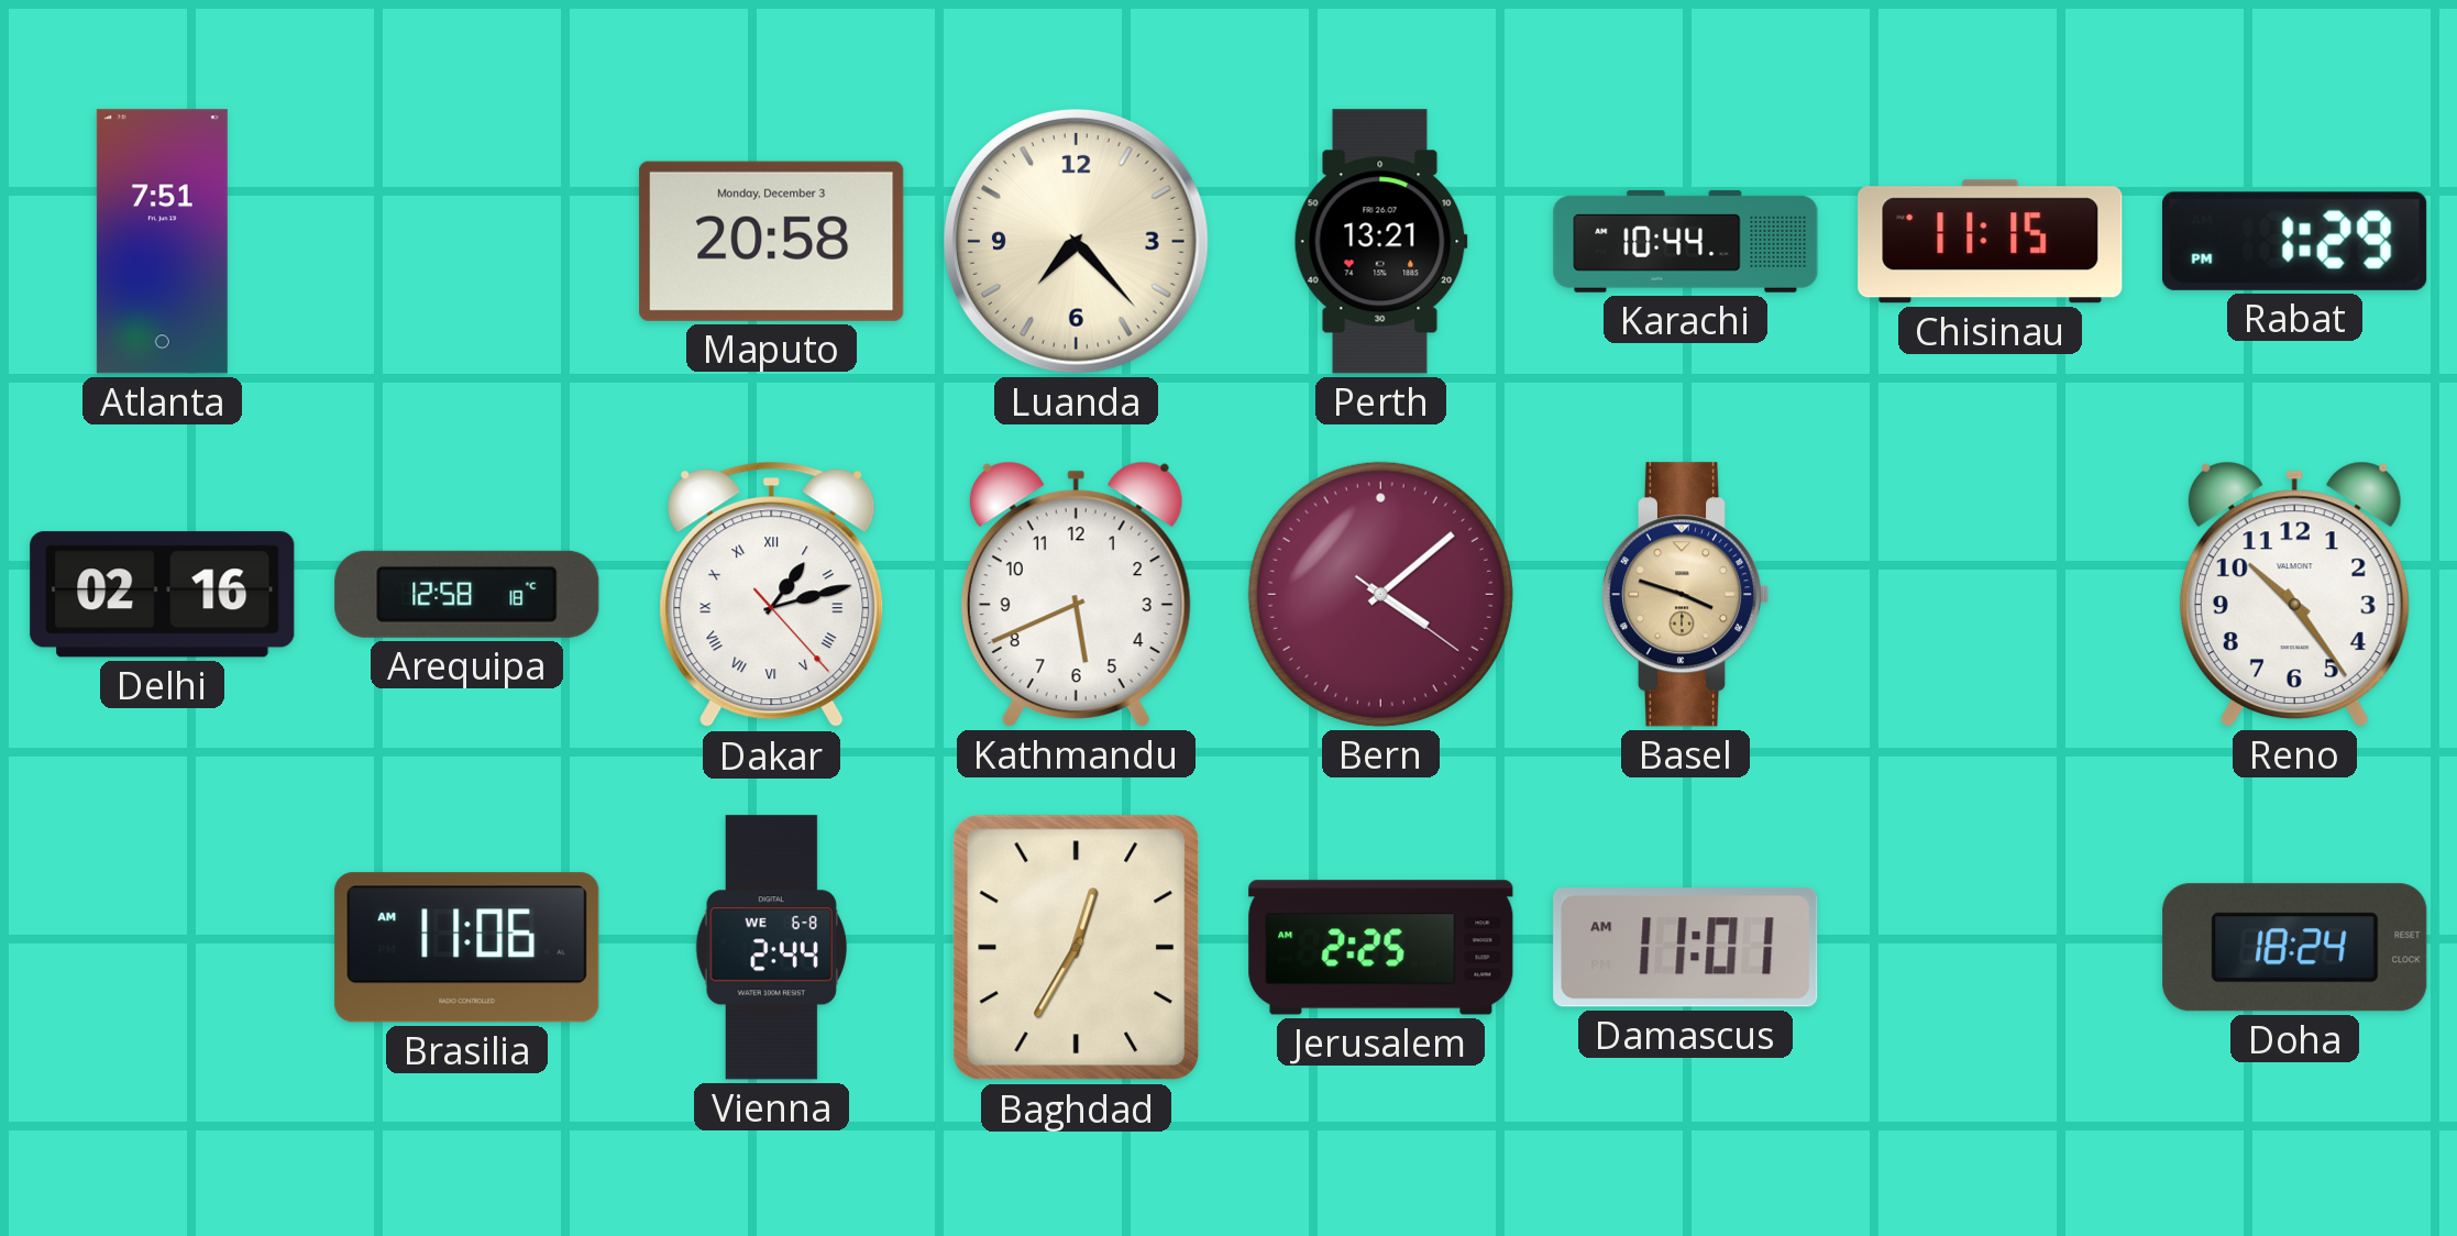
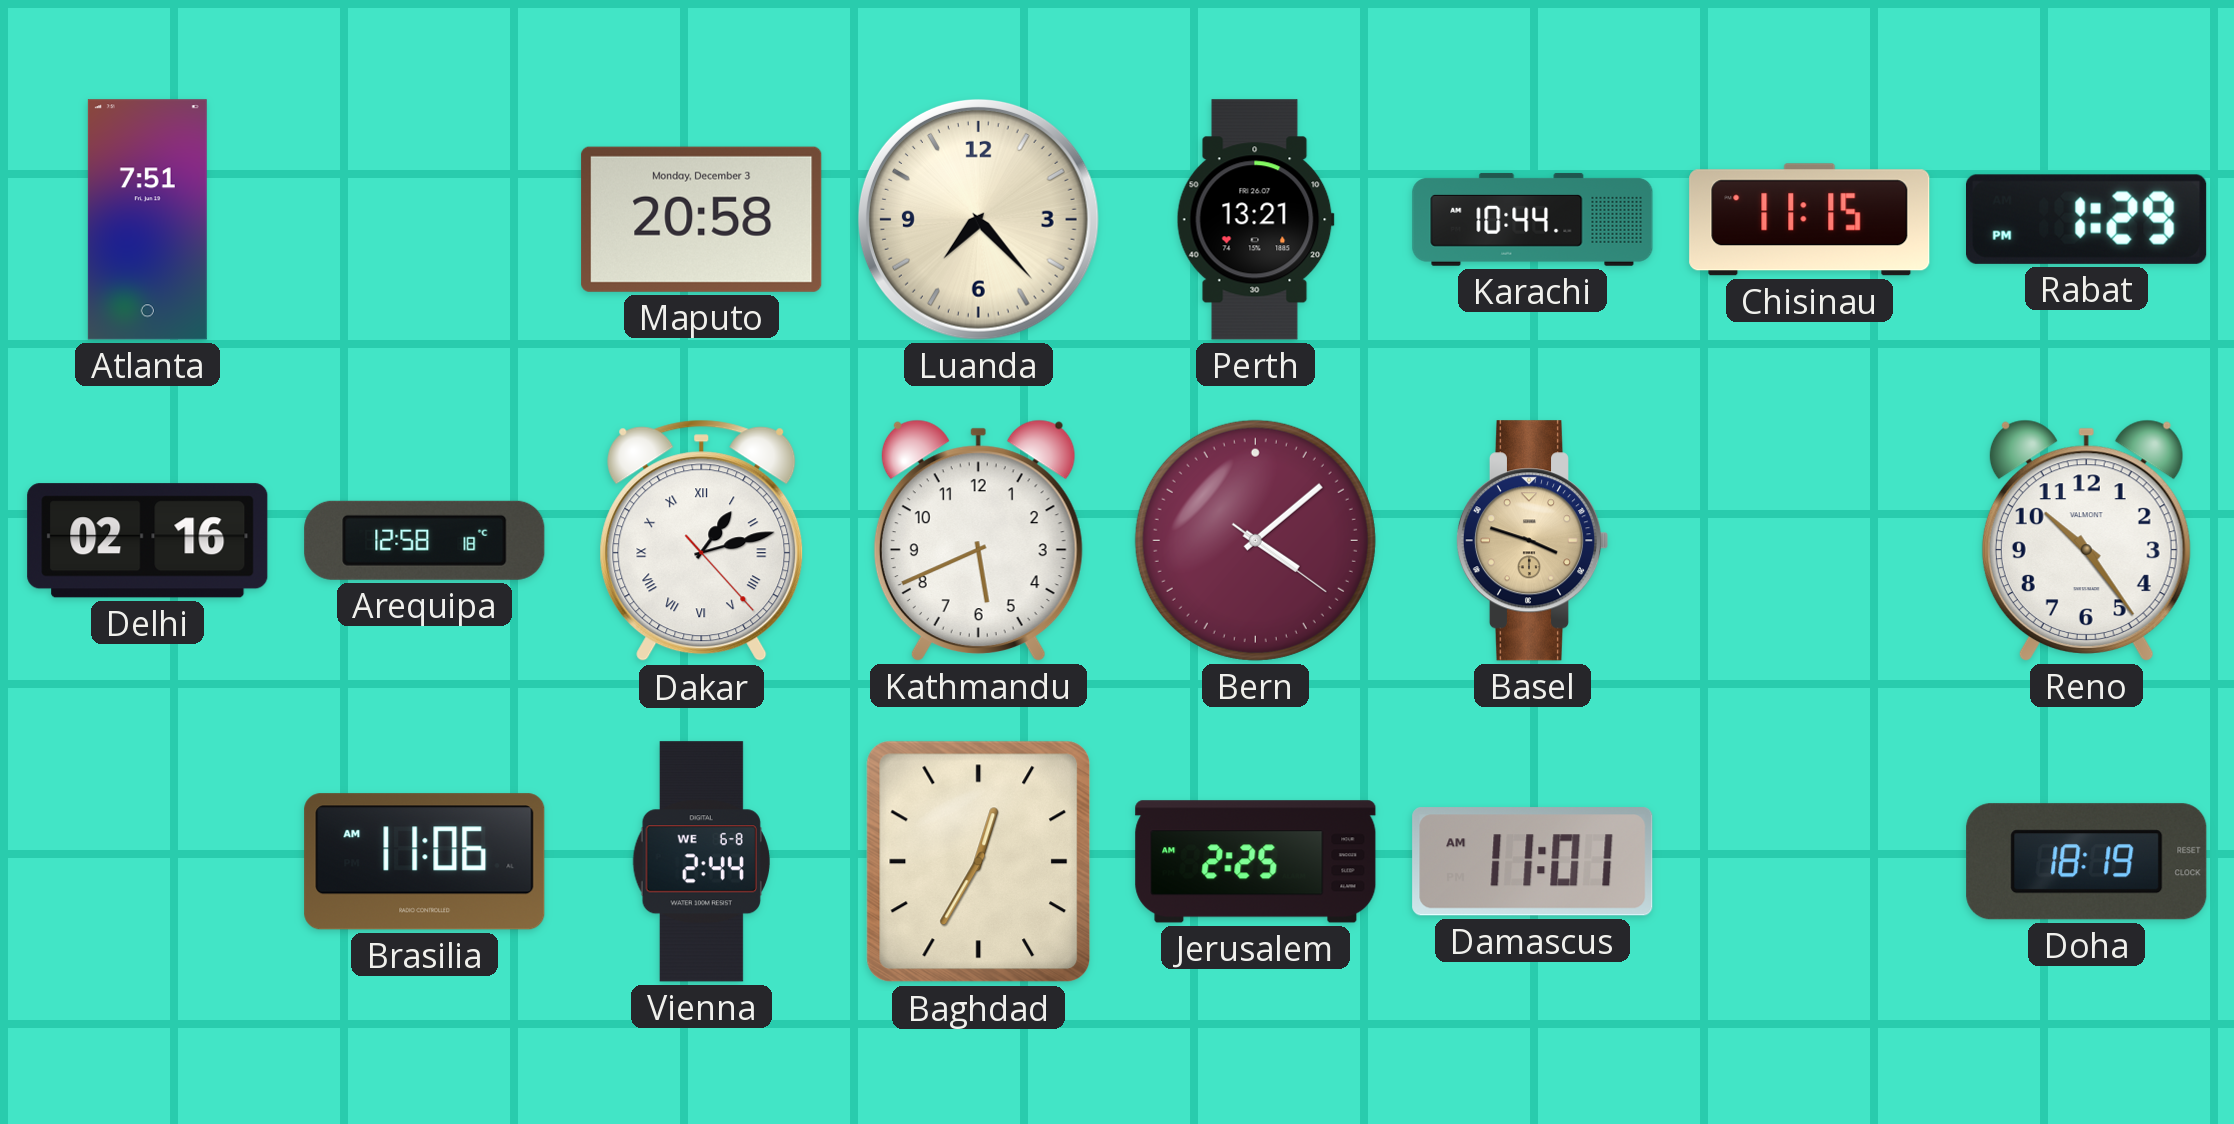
Doha: 18:24 -> 18:19
